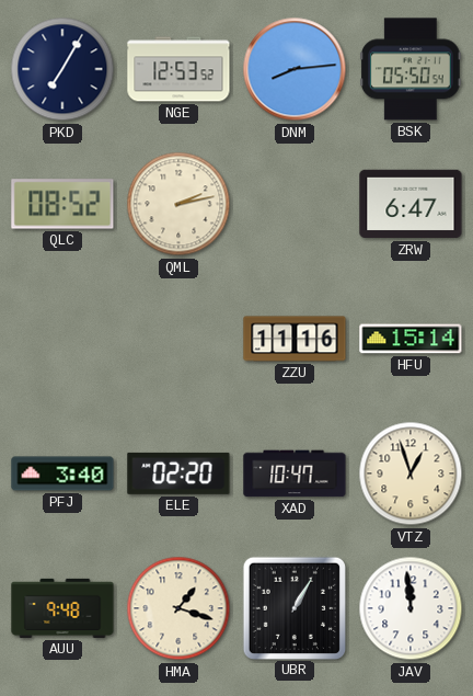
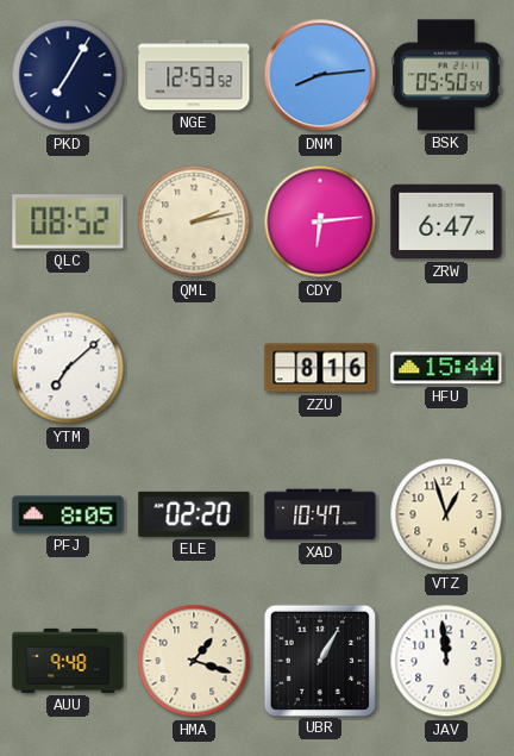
CDY: none -> 6:14
YTM: none -> 7:08
ZZU: 11:16 -> 8:16
HFU: 15:14 -> 15:44
PFJ: 3:40 -> 8:05
